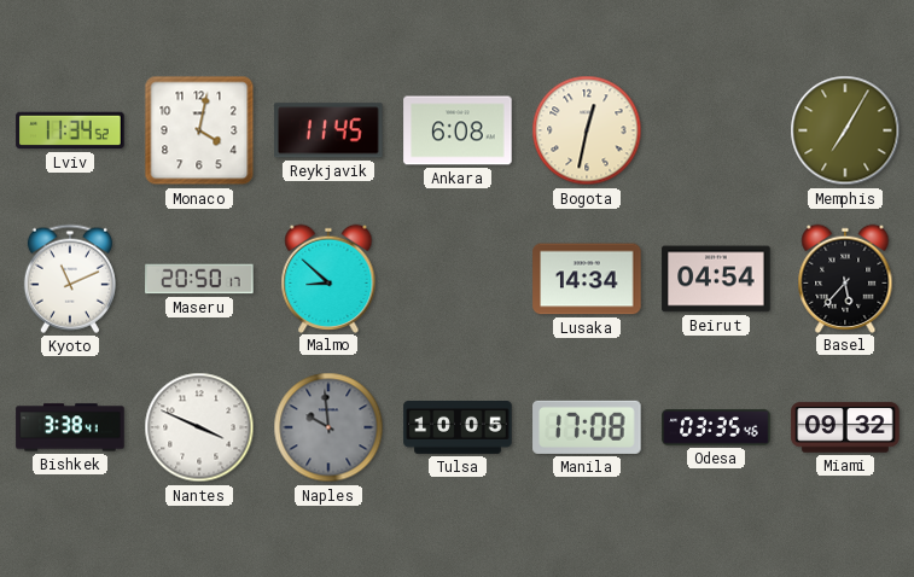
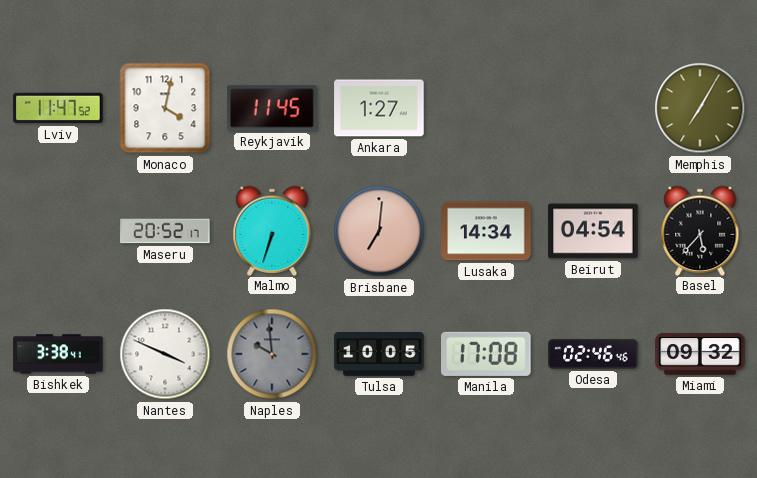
Lviv: 11:34 -> 11:47
Ankara: 6:08 -> 1:27
Bogota: 12:32 -> none
Kyoto: 11:11 -> none
Maseru: 20:50 -> 20:52
Malmo: 8:52 -> 6:33
Brisbane: none -> 7:01
Odesa: 03:35 -> 02:46
